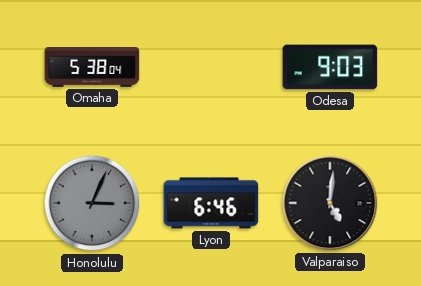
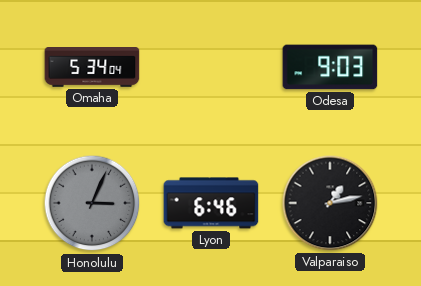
Omaha: 5:38 -> 5:34
Valparaiso: 5:01 -> 1:13
